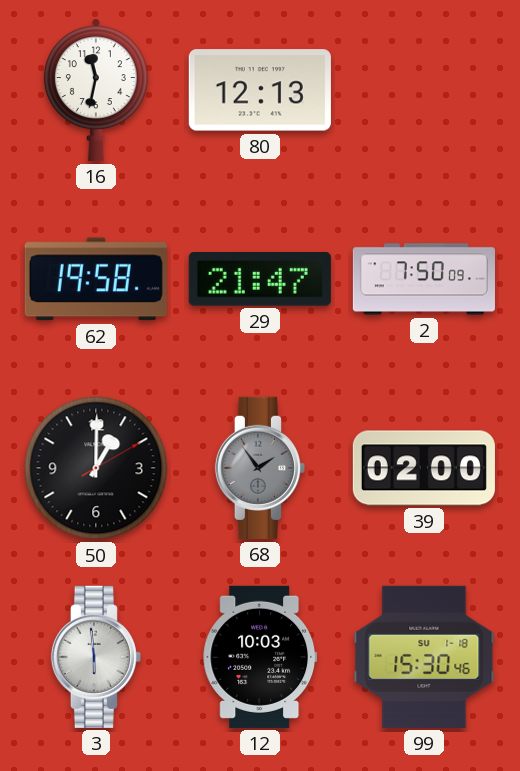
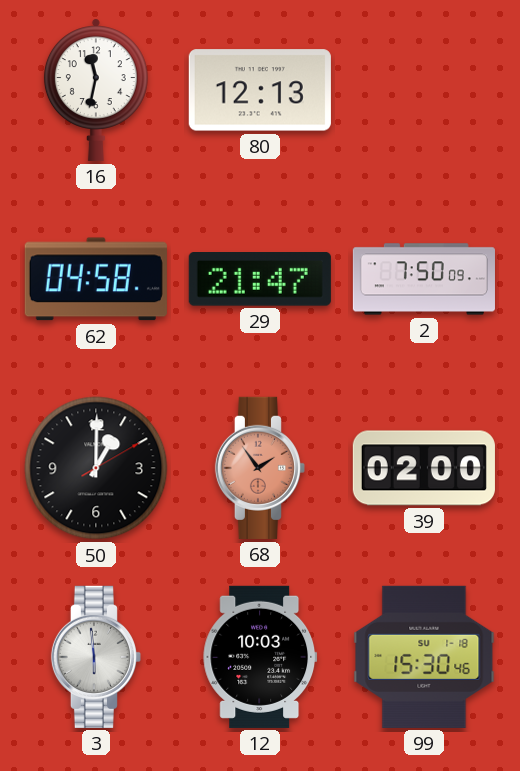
62: 19:58 -> 04:58
68 dial: grey -> salmon
